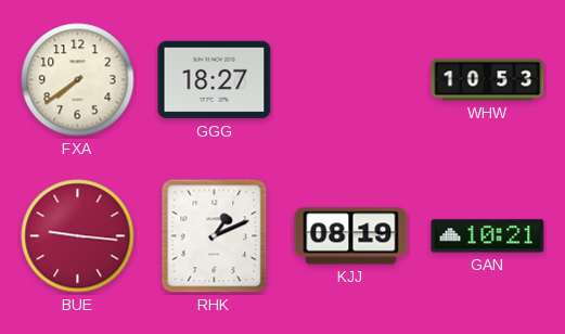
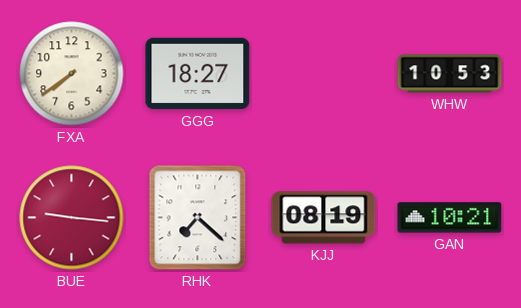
RHK: 1:11 -> 7:22
